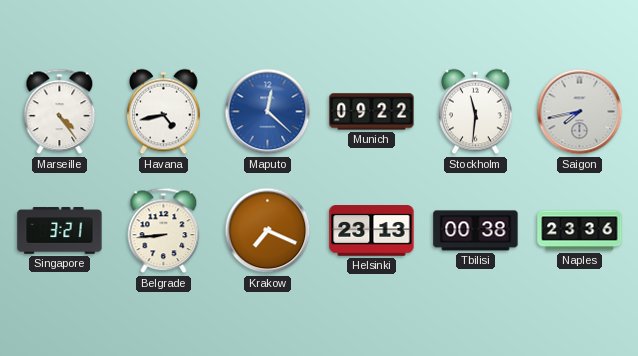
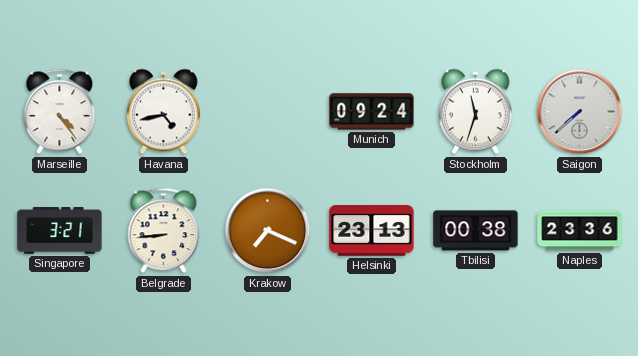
Maputo: 12:22 -> none
Munich: 09:22 -> 09:24
Stockholm: 11:31 -> 11:33
Saigon: 7:43 -> 7:38
